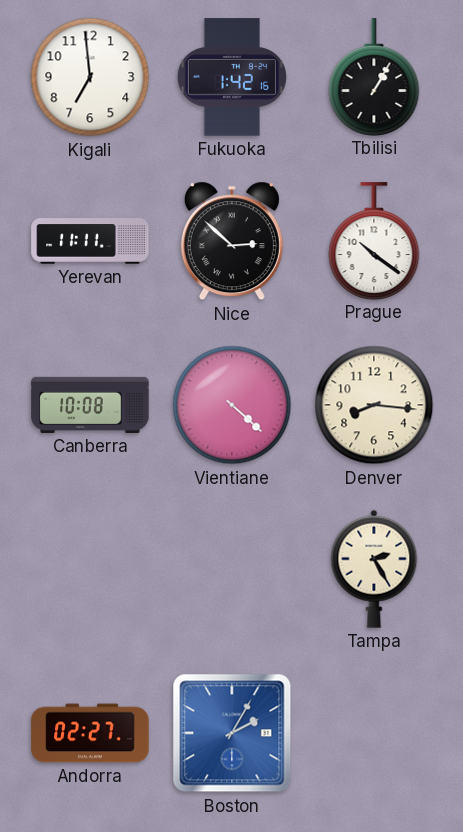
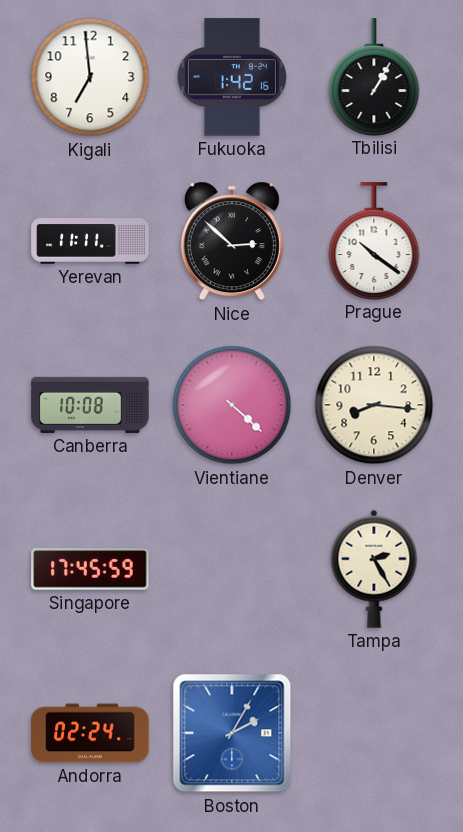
Singapore: none -> 17:45
Andorra: 02:27 -> 02:24
